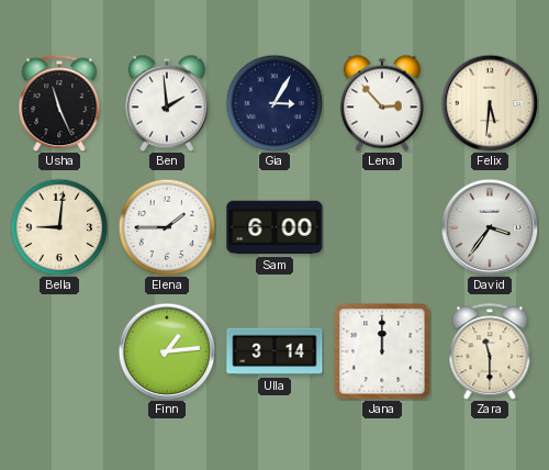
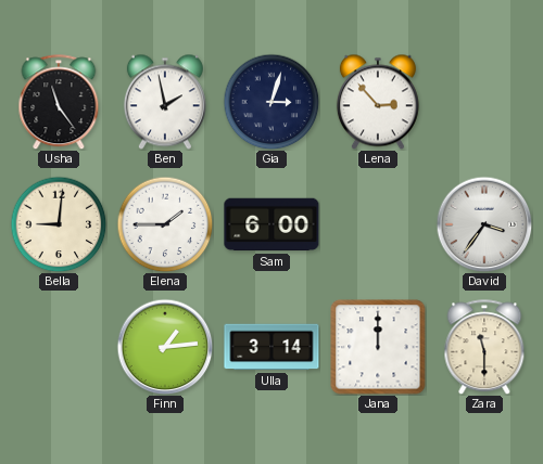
Usha: 11:26 -> 11:24
Ben: 1:59 -> 1:58
Gia: 3:05 -> 3:03
Felix: 5:31 -> none
